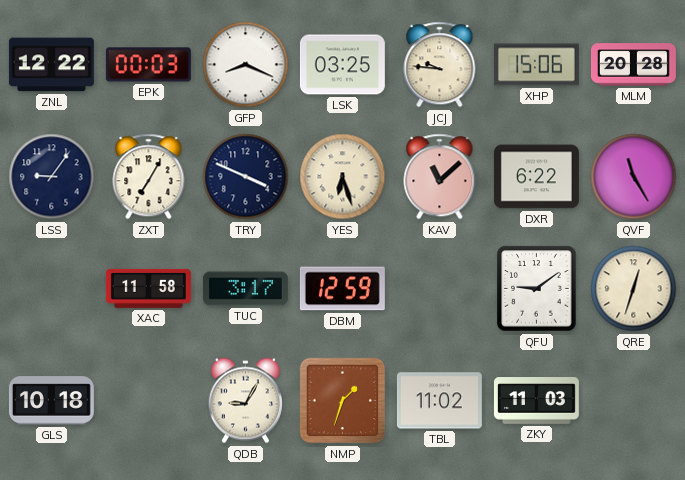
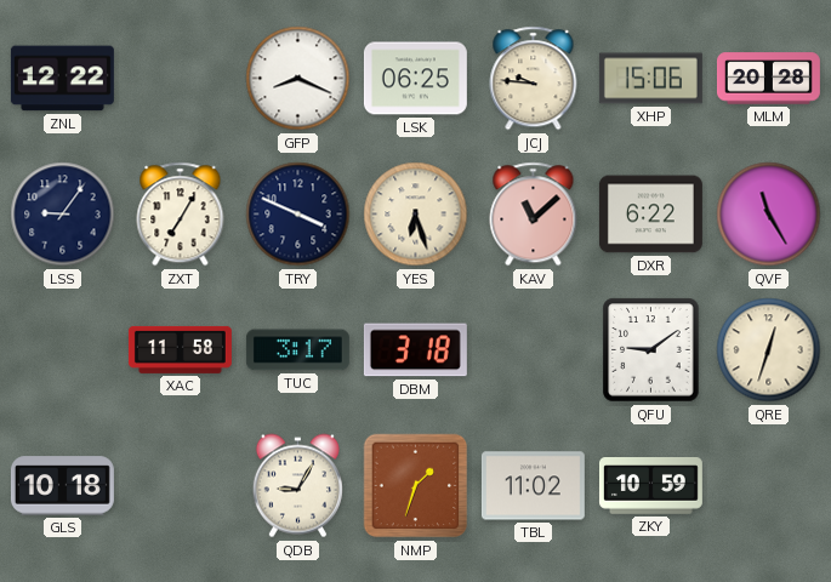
EPK: 00:03 -> none
LSK: 03:25 -> 06:25
DBM: 12:59 -> 3:18
ZKY: 11:03 -> 10:59
